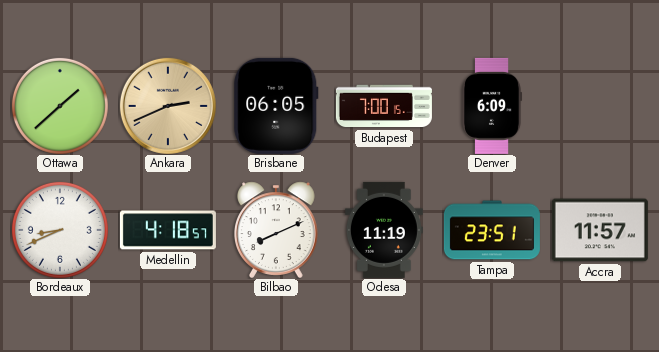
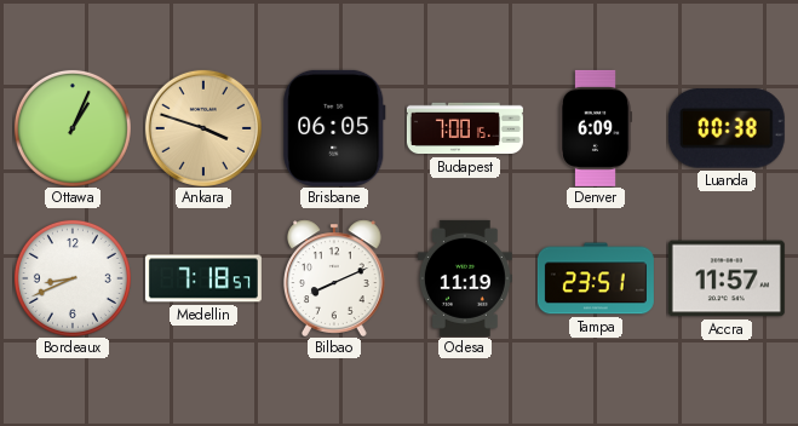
Ottawa: 1:38 -> 1:04
Ankara: 2:41 -> 3:48
Luanda: none -> 00:38
Medellin: 4:18 -> 7:18
